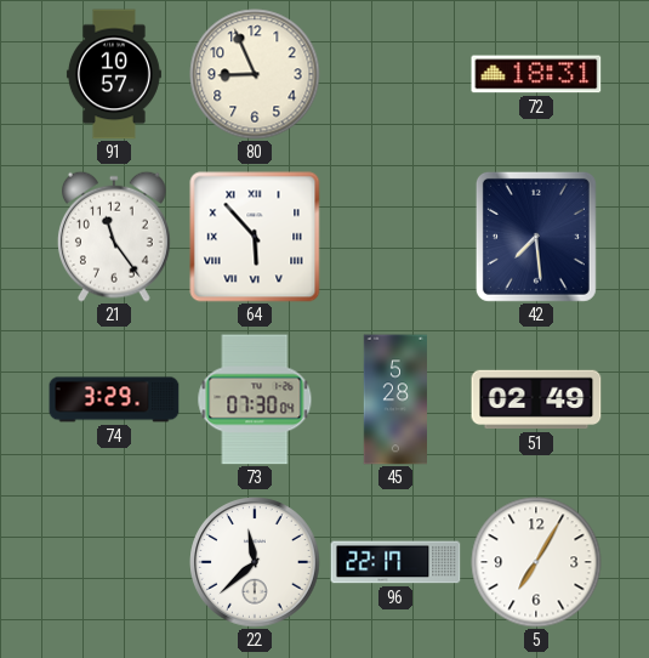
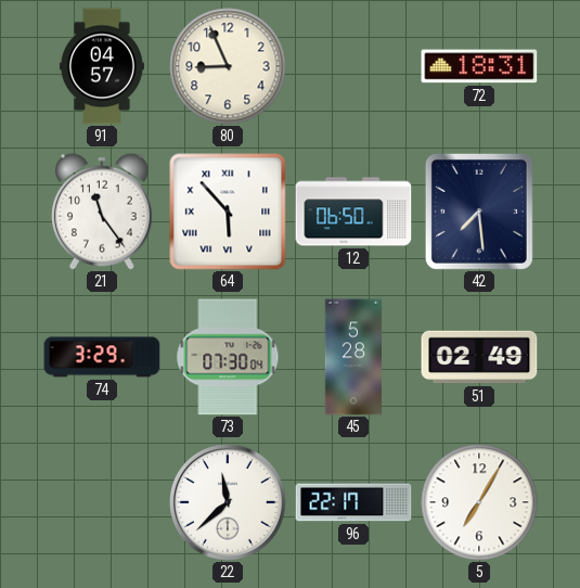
91: 10:57 -> 04:57
12: none -> 06:50
